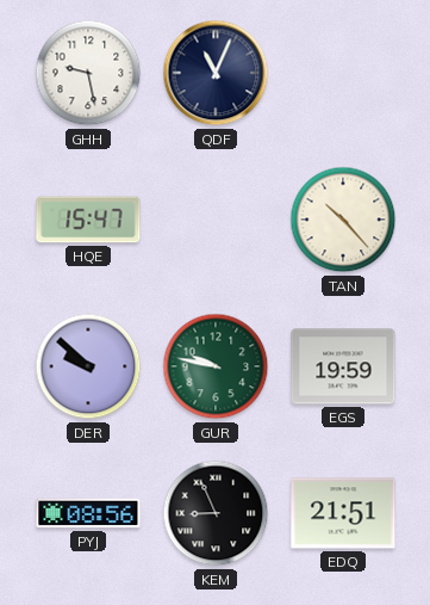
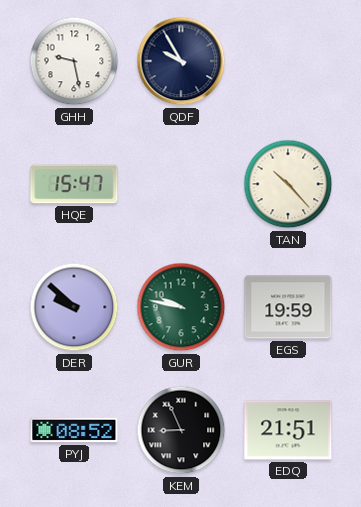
QDF: 11:04 -> 9:55
PYJ: 08:56 -> 08:52
